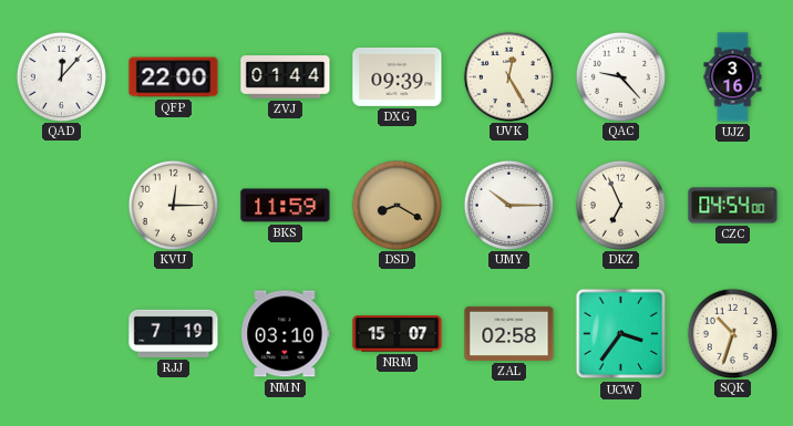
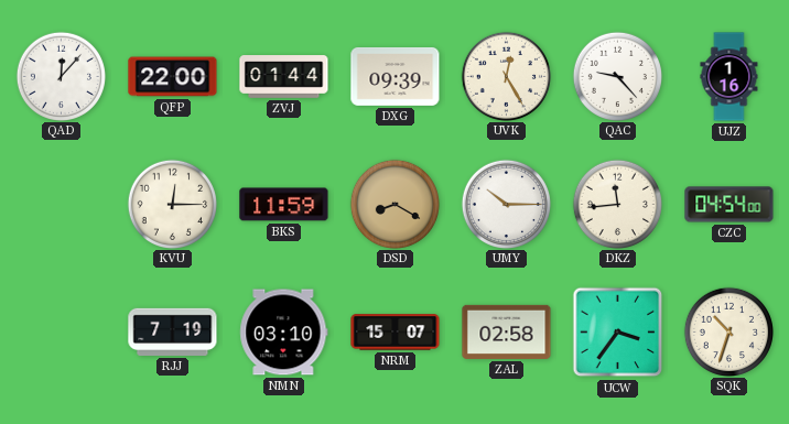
UJZ: 3:16 -> 1:16
DKZ: 6:56 -> 11:44
